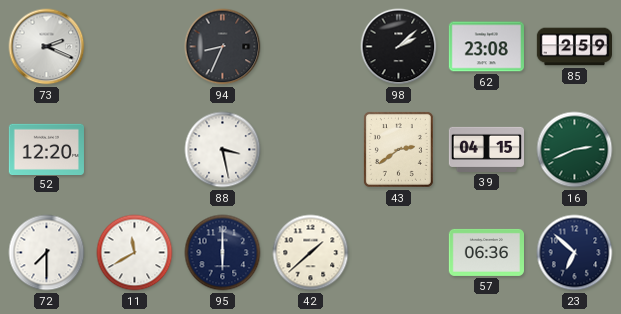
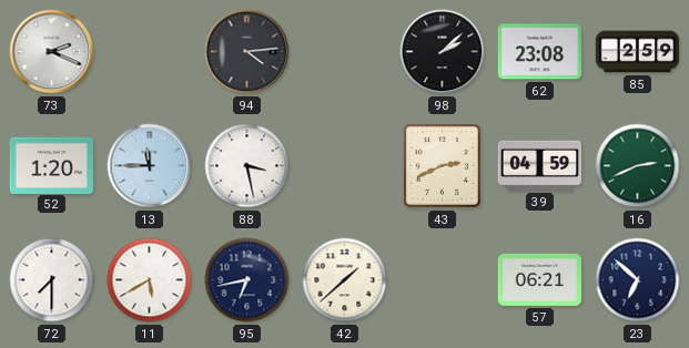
94: 8:34 -> 4:14
52: 12:20 -> 1:20
13: none -> 11:45
43: 2:39 -> 2:41
39: 04:15 -> 04:59
11: 11:40 -> 5:40
95: 6:00 -> 6:43
57: 06:36 -> 06:21
